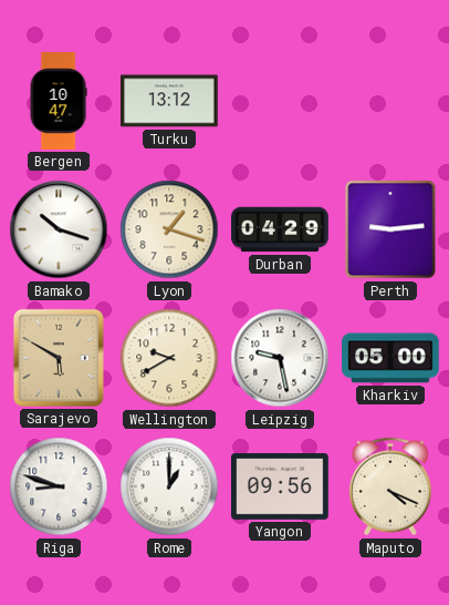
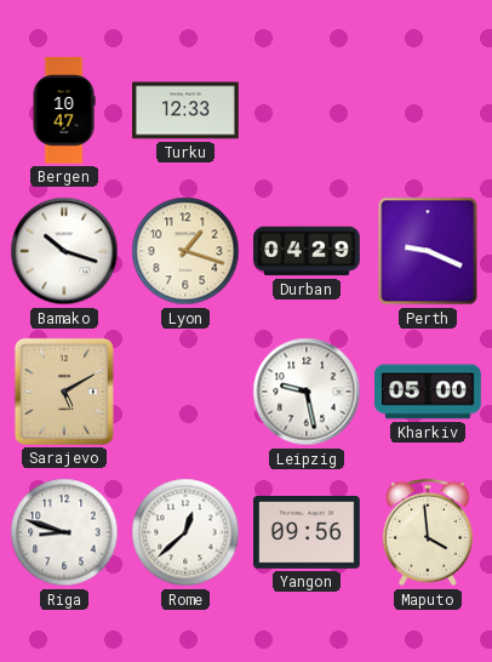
Turku: 13:12 -> 12:33
Perth: 9:14 -> 9:19
Sarajevo: 5:50 -> 5:10
Wellington: 9:40 -> none
Rome: 1:00 -> 12:38
Maputo: 4:19 -> 3:59
